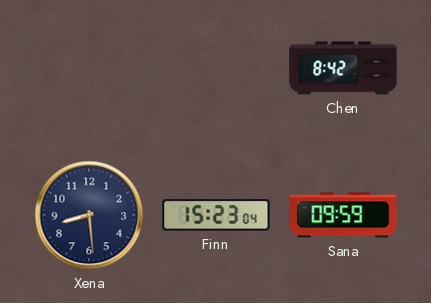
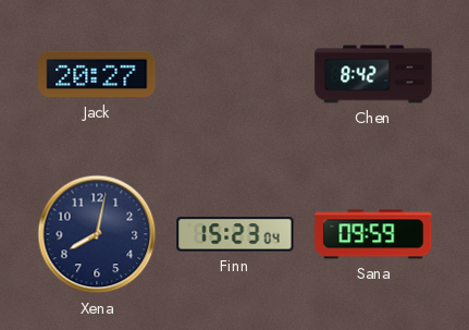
Jack: none -> 20:27
Xena: 8:29 -> 8:02
